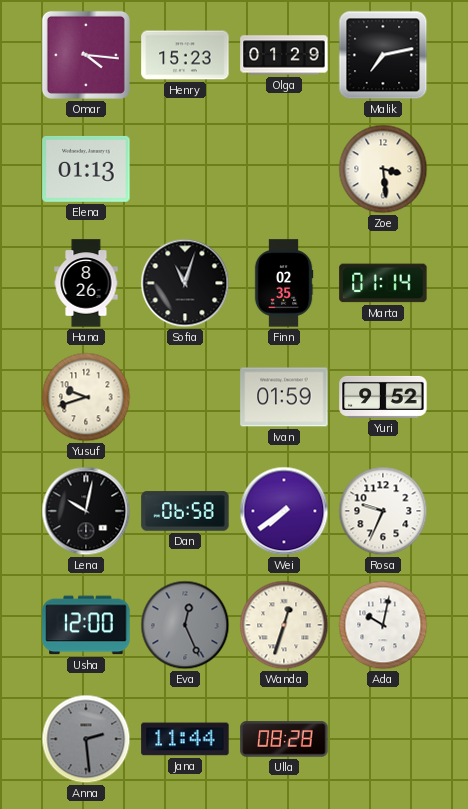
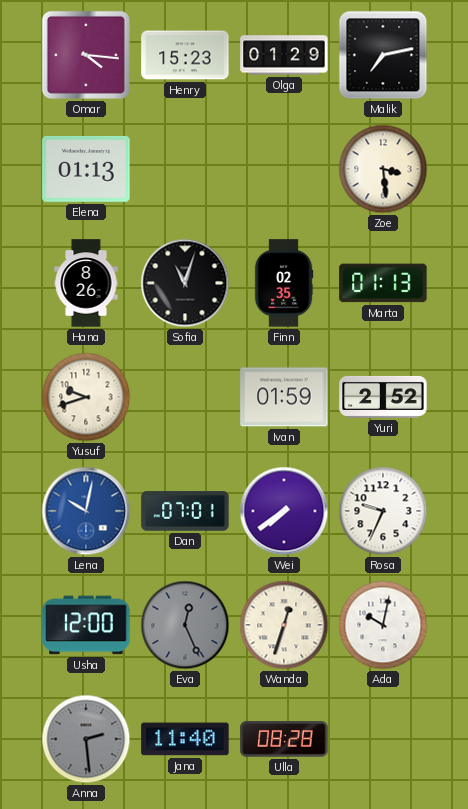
Marta: 01:14 -> 01:13
Yuri: 9:52 -> 2:52
Lena dial: black -> blue
Dan: 06:58 -> 07:01
Jana: 11:44 -> 11:40
